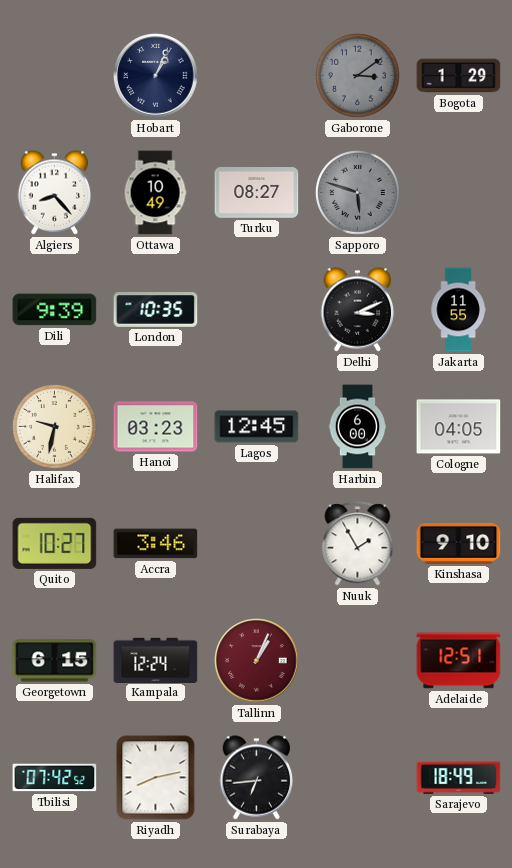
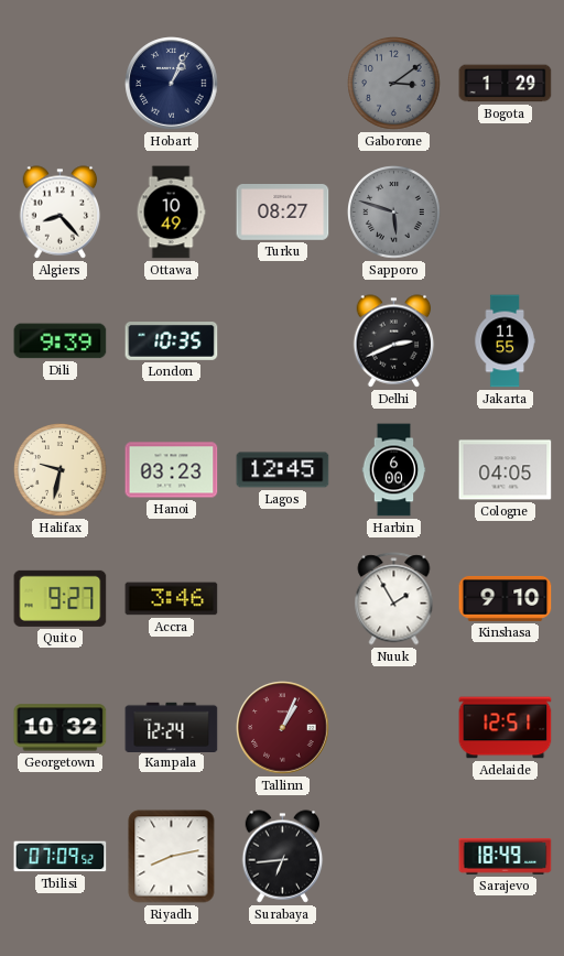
Delhi: 3:11 -> 2:41
Quito: 10:27 -> 9:27
Georgetown: 6:15 -> 10:32
Tbilisi: 07:42 -> 07:09
